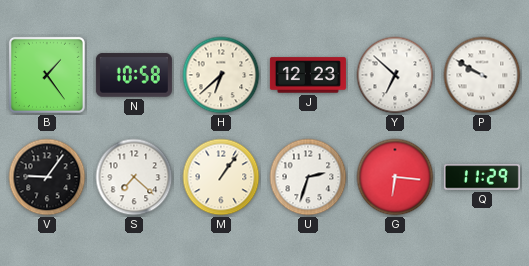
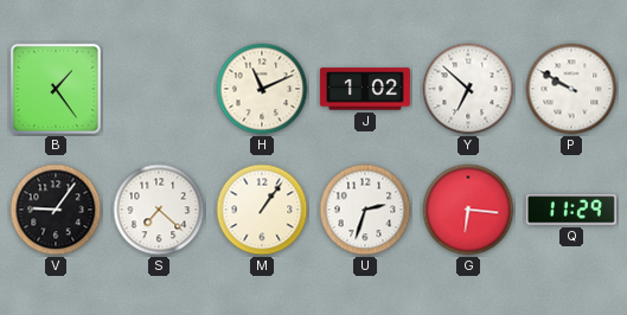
N: 10:58 -> none
H: 6:38 -> 11:11
J: 12:23 -> 1:02
